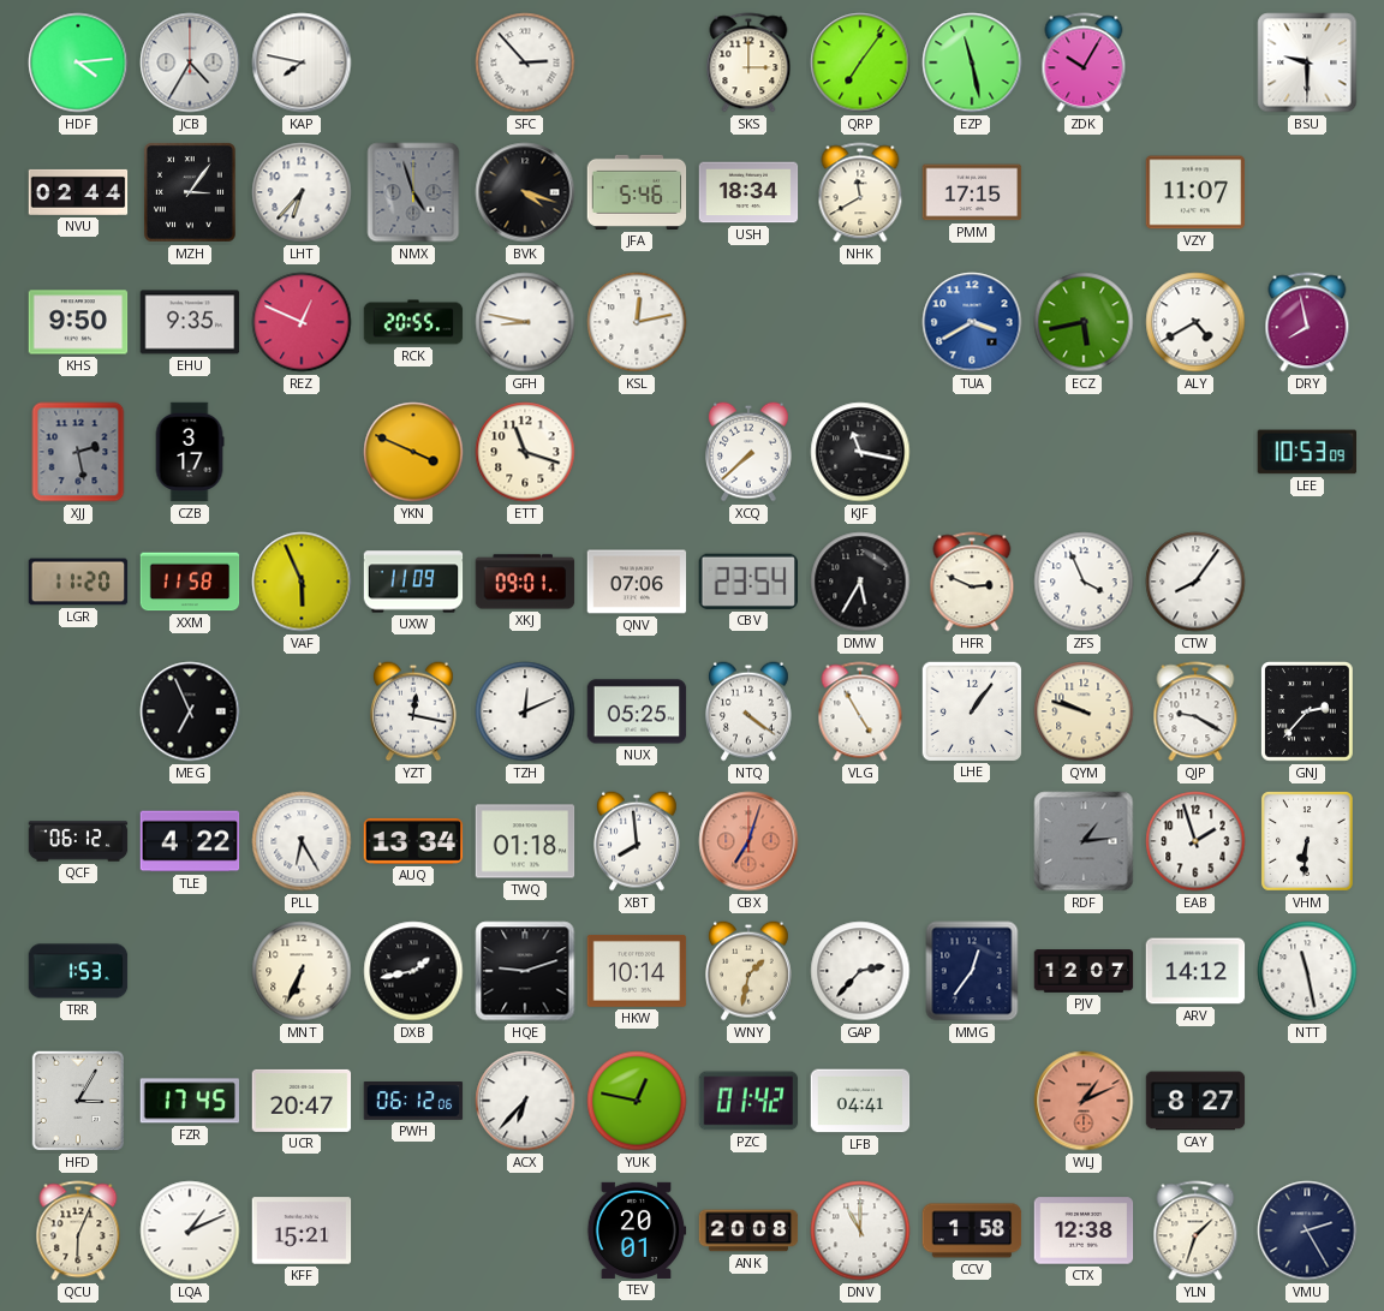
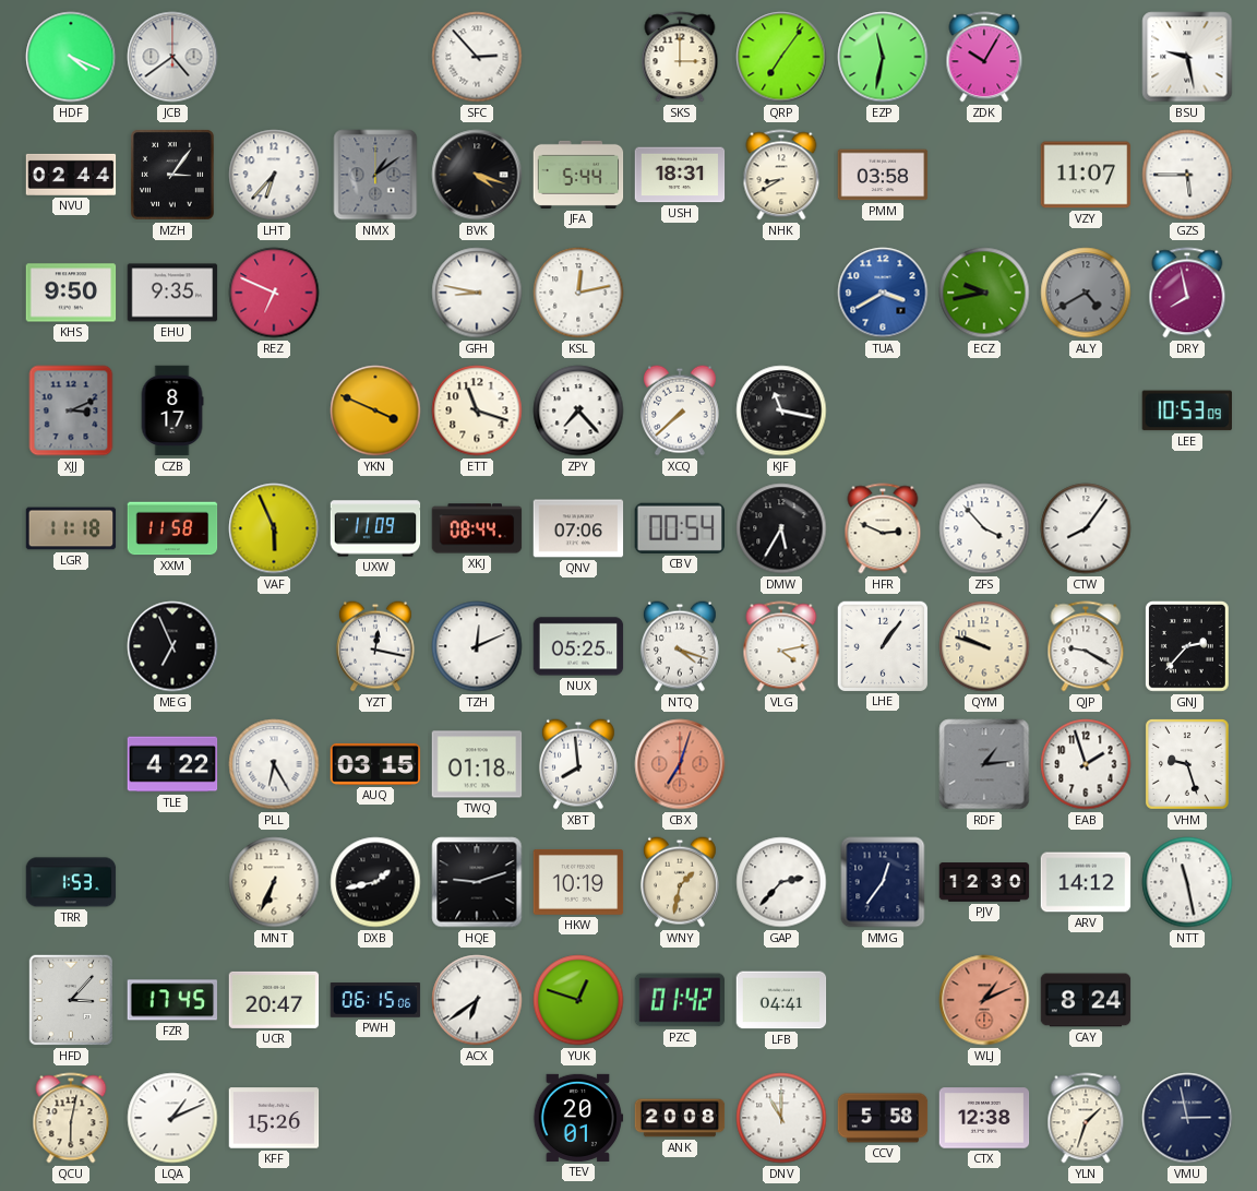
HDF: 4:14 -> 4:19
JCB: 4:35 -> 4:39
KAP: 7:47 -> none
EZP: 11:28 -> 11:32
BSU: 9:30 -> 9:28
NMX: 4:57 -> 1:09
JFA: 5:46 -> 5:44
USH: 18:34 -> 18:31
NHK: 11:40 -> 8:40
PMM: 17:15 -> 03:58
GZS: none -> 5:45
REZ: 12:49 -> 6:49
RCK: 20:55 -> none
ECZ: 5:43 -> 9:43
ALY dial: white -> grey
XJJ: 2:28 -> 3:11
CZB: 3:17 -> 8:17
ZPY: none -> 7:23
LGR: 11:20 -> 11:18
XKJ: 09:01 -> 08:44
CBV: 23:54 -> 00:54
ZFS: 3:56 -> 3:53
NTQ: 4:21 -> 4:18
VLG: 4:55 -> 4:13
QCF: 06:12 -> none
AUQ: 13:34 -> 03:15
VHM: 6:31 -> 9:27
HKW: 10:14 -> 10:19
PJV: 12:07 -> 12:30
HFD: 3:05 -> 3:07
PWH: 06:12 -> 06:15
ACX: 6:37 -> 6:39
YUK: 12:47 -> 12:48
CAY: 8:27 -> 8:24
QCU: 6:04 -> 6:02
KFF: 15:21 -> 15:26
CCV: 1:58 -> 5:58
VMU: 2:25 -> 2:58
